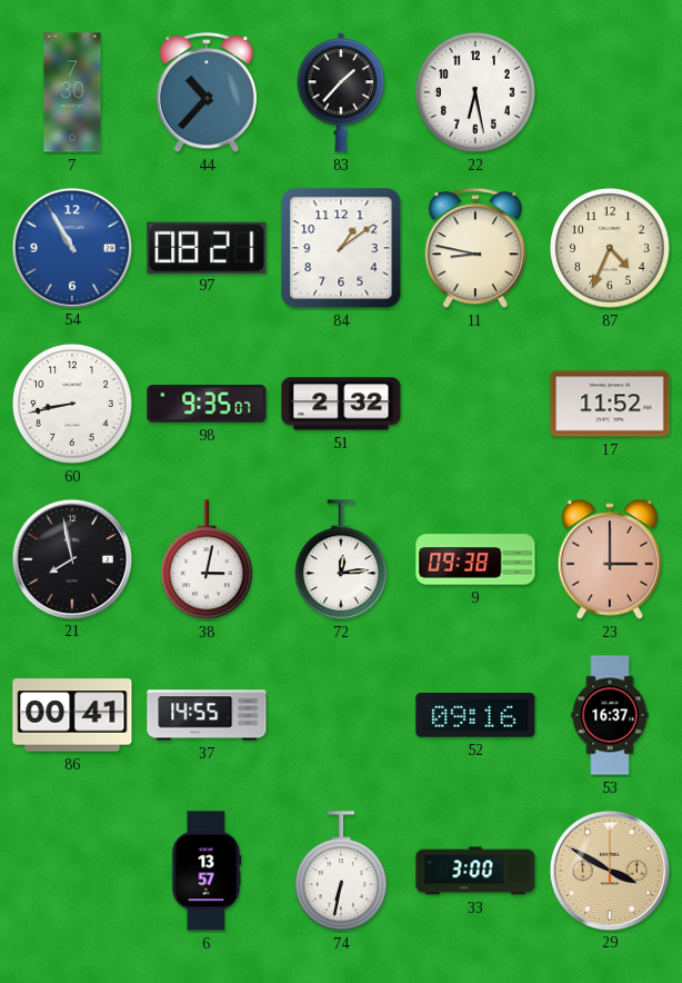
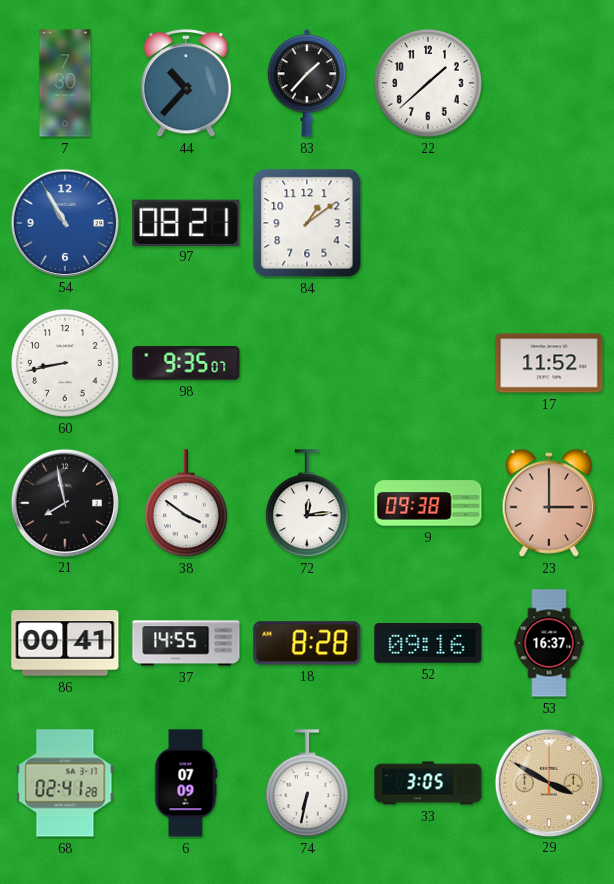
22: 6:28 -> 1:38
11: 8:47 -> none
87: 4:34 -> none
51: 2:32 -> none
38: 3:02 -> 3:51
18: none -> 8:28
68: none -> 02:41
6: 13:57 -> 07:09
33: 3:00 -> 3:05
